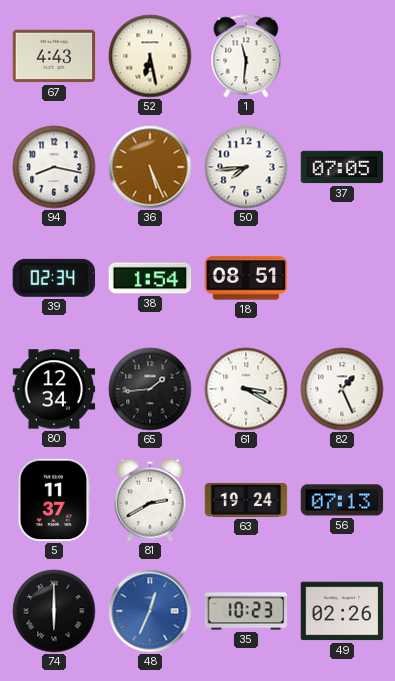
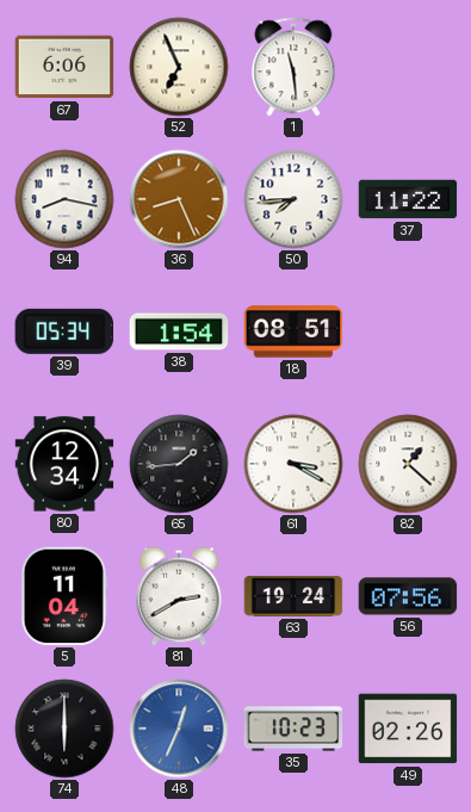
67: 4:43 -> 6:06
52: 6:28 -> 6:56
1: 11:31 -> 11:29
36: 5:26 -> 8:26
37: 07:05 -> 11:22
39: 02:34 -> 05:34
82: 1:26 -> 1:22
5: 11:37 -> 11:04
56: 07:13 -> 07:56
